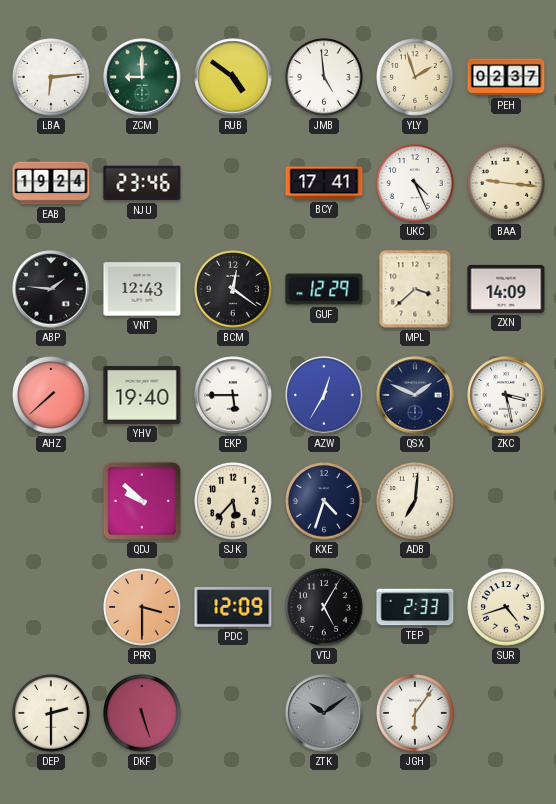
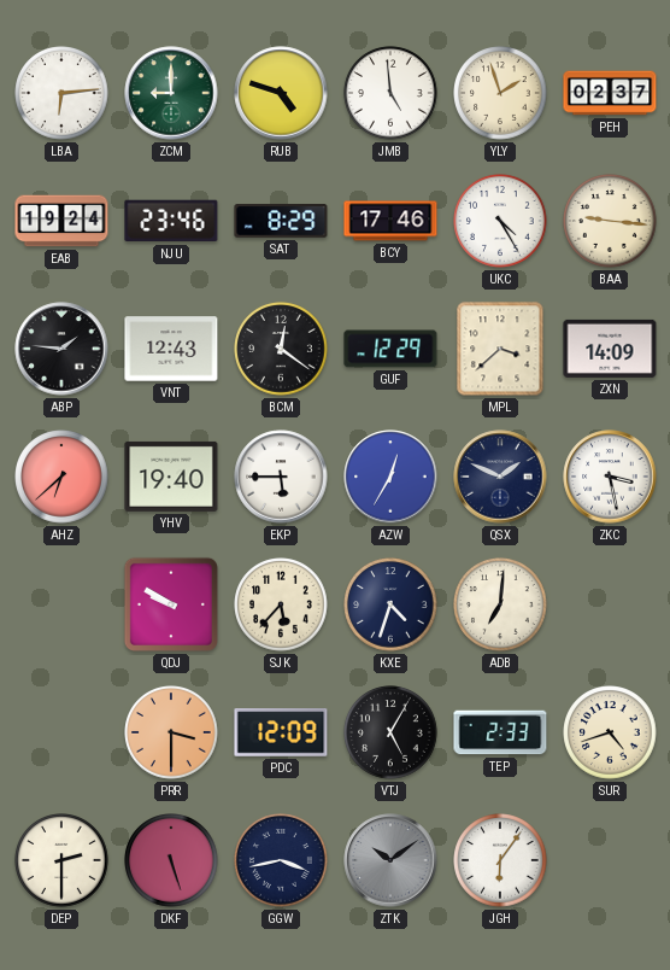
RUB: 4:51 -> 4:48
SAT: none -> 8:29
BCY: 17:41 -> 17:46
UKC: 4:26 -> 4:25
AHZ: 7:38 -> 6:38
QDJ: 9:52 -> 9:50
GGW: none -> 3:43
